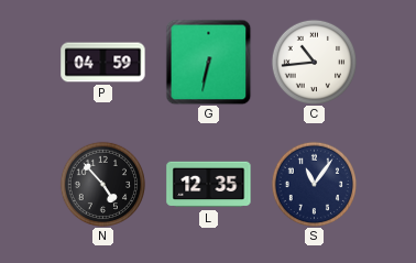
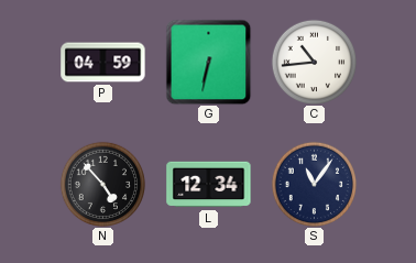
L: 12:35 -> 12:34
